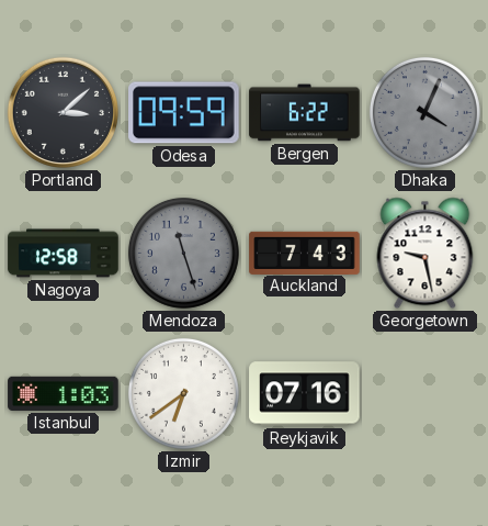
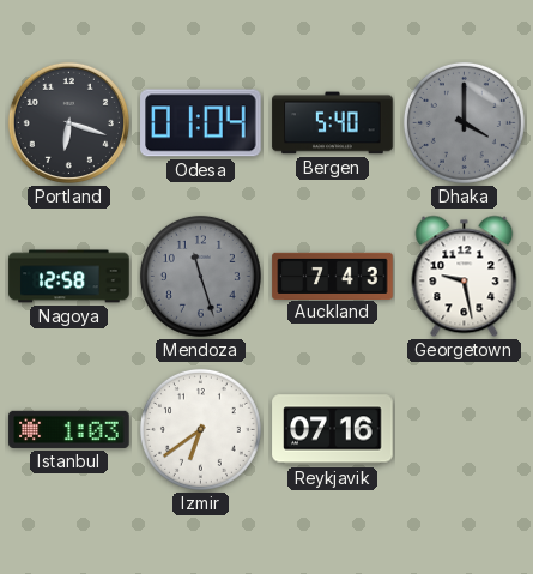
Portland: 3:08 -> 6:18
Odesa: 09:59 -> 01:04
Bergen: 6:22 -> 5:40
Dhaka: 4:04 -> 4:00
